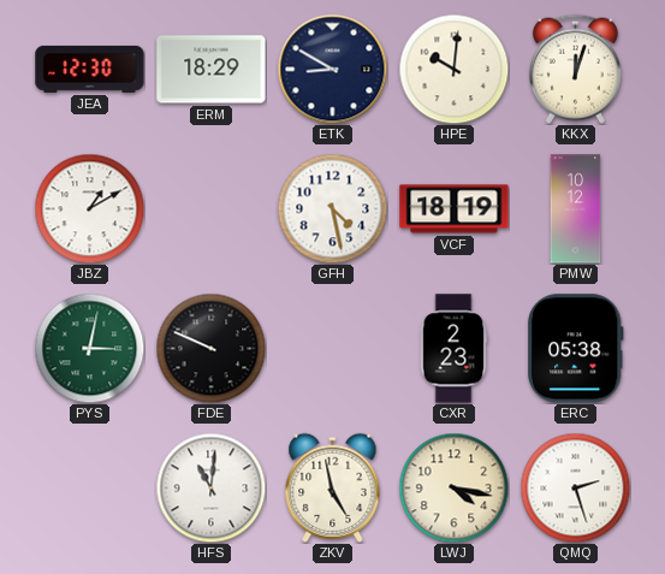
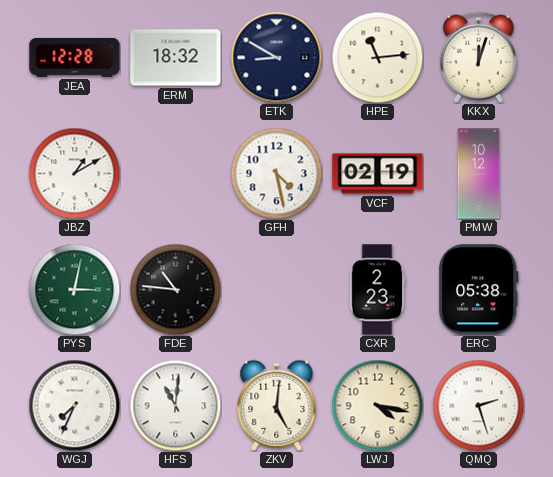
JEA: 12:30 -> 12:28
ERM: 18:29 -> 18:32
HPE: 10:01 -> 11:14
VCF: 18:19 -> 02:19
FDE: 9:49 -> 10:46
WGJ: none -> 7:34
ZKV: 4:58 -> 5:01
